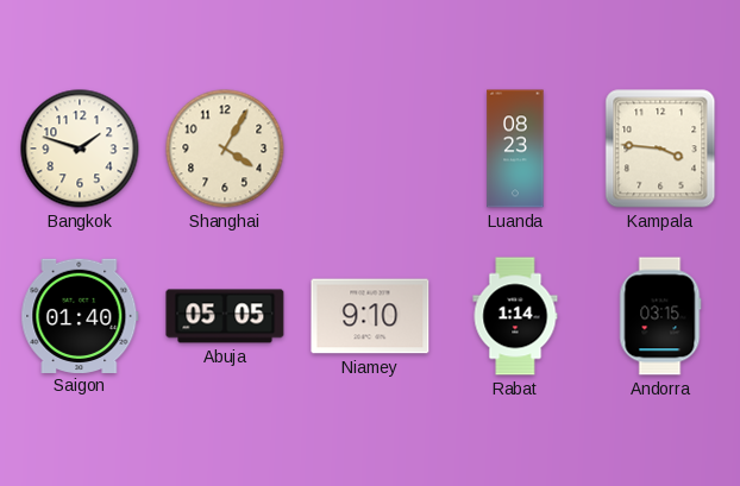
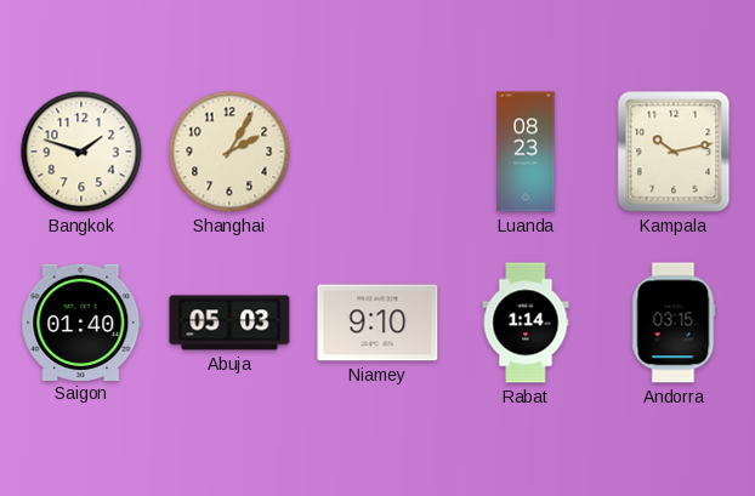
Shanghai: 4:05 -> 2:05
Kampala: 3:46 -> 10:13
Abuja: 05:05 -> 05:03
